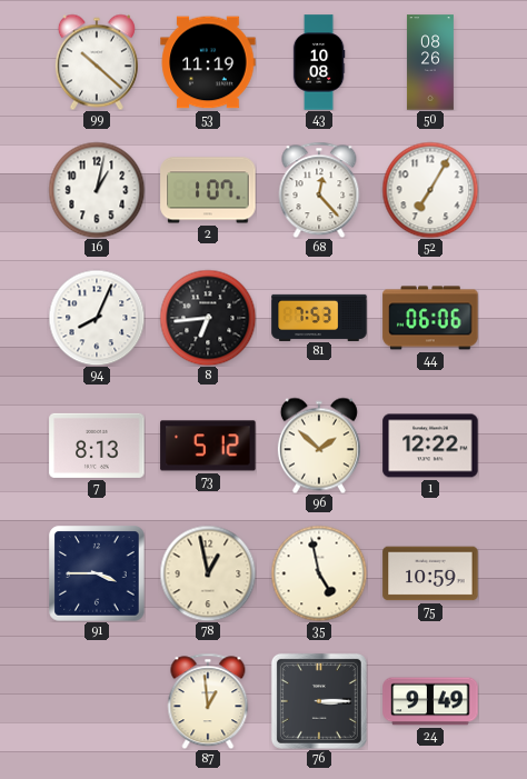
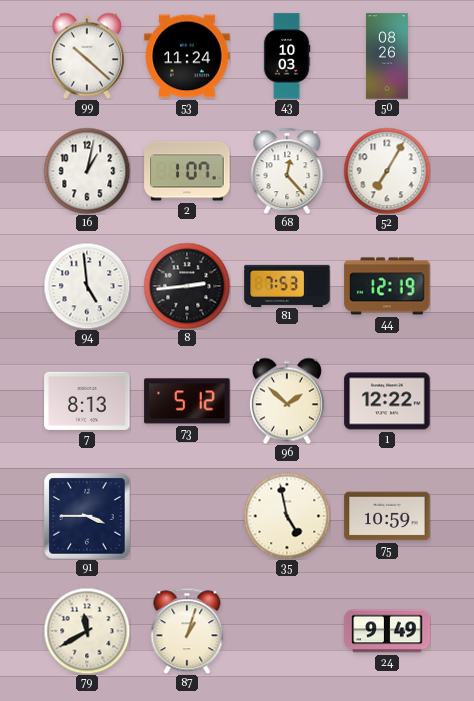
53: 11:19 -> 11:24
43: 10:08 -> 10:03
94: 8:04 -> 4:59
8: 6:44 -> 2:44
44: 06:06 -> 12:19
78: 12:58 -> none
79: none -> 11:40
87: 12:59 -> 1:03
76: 3:15 -> none
